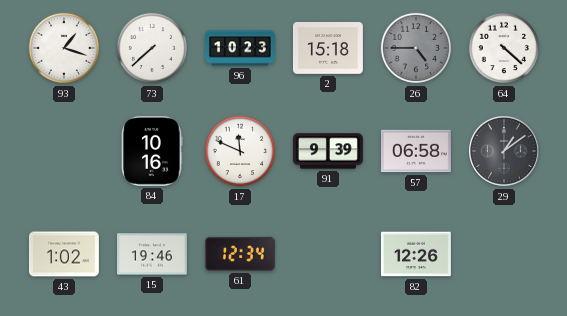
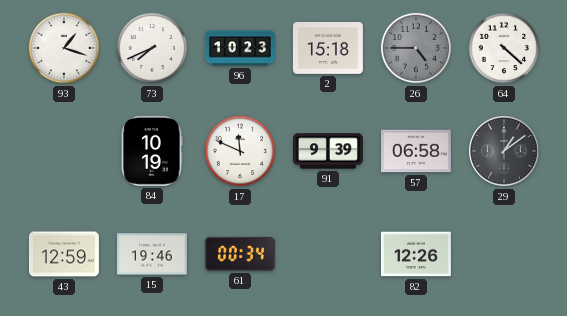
73: 7:38 -> 7:41
84: 10:16 -> 10:19
43: 1:02 -> 12:59
61: 12:34 -> 00:34
